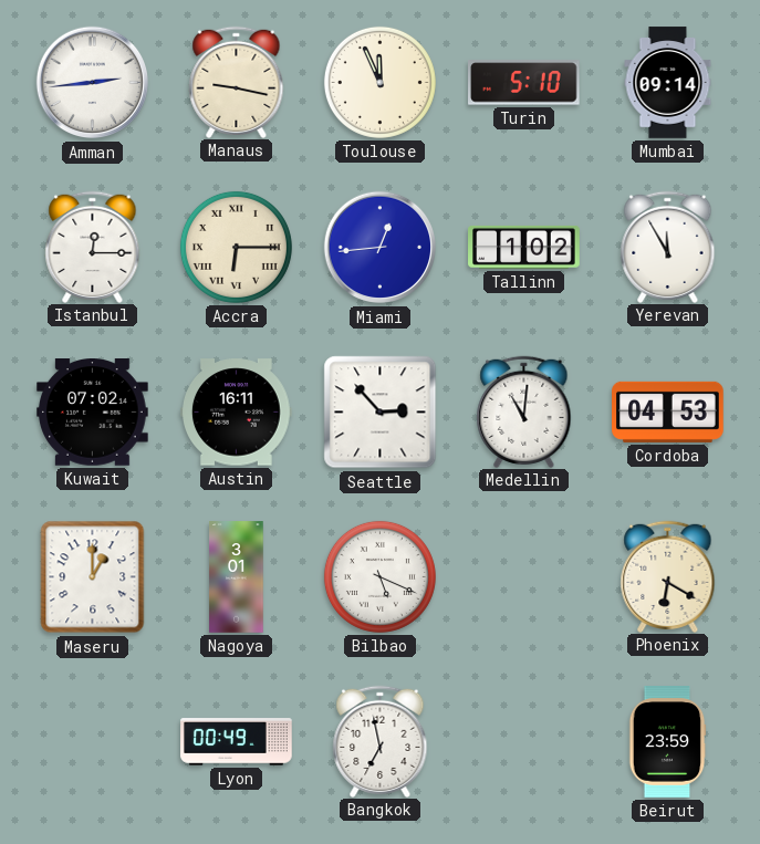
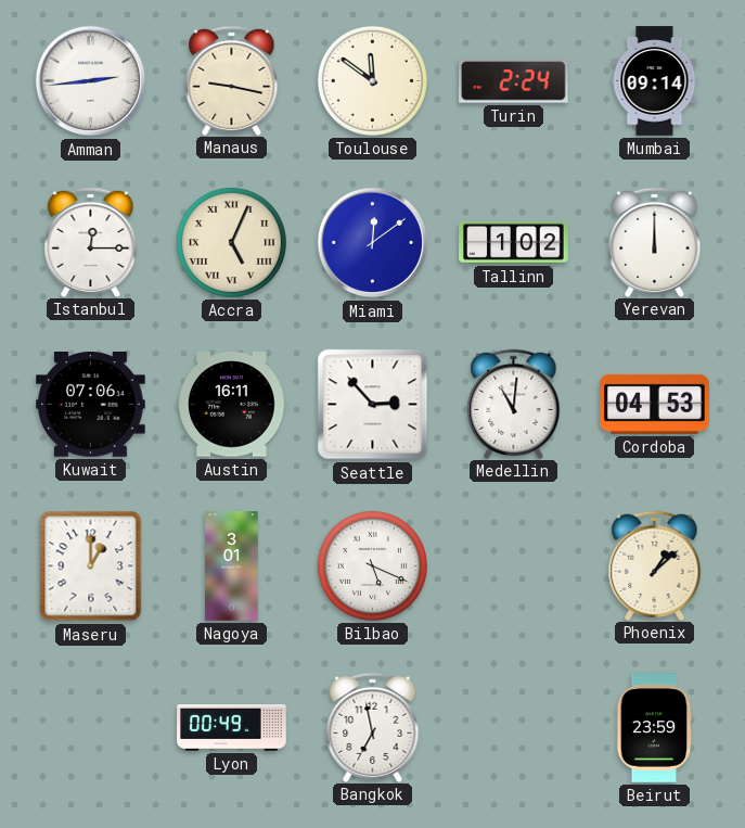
Toulouse: 11:56 -> 11:51
Turin: 5:10 -> 2:24
Accra: 6:15 -> 5:04
Miami: 12:44 -> 12:09
Yerevan: 11:55 -> 12:00
Kuwait: 07:02 -> 07:06
Phoenix: 6:20 -> 1:08
